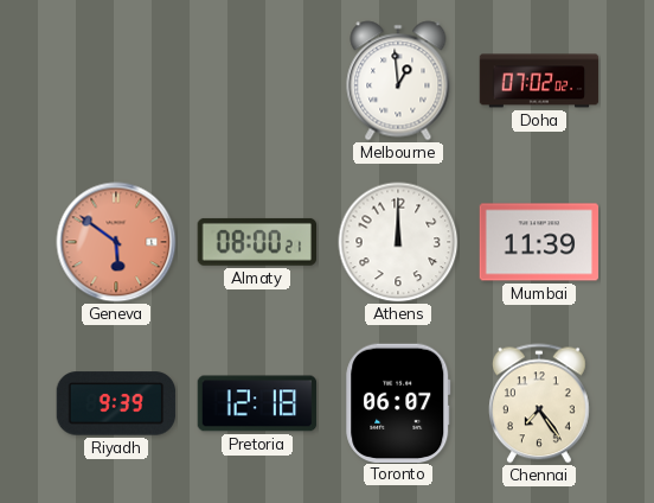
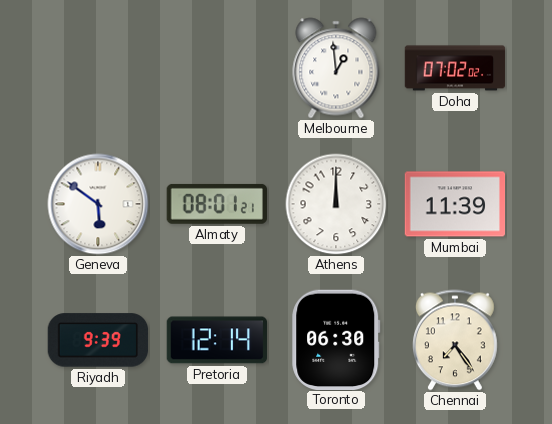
Geneva dial: salmon -> white
Almaty: 08:00 -> 08:01
Pretoria: 12:18 -> 12:14
Toronto: 06:07 -> 06:30
